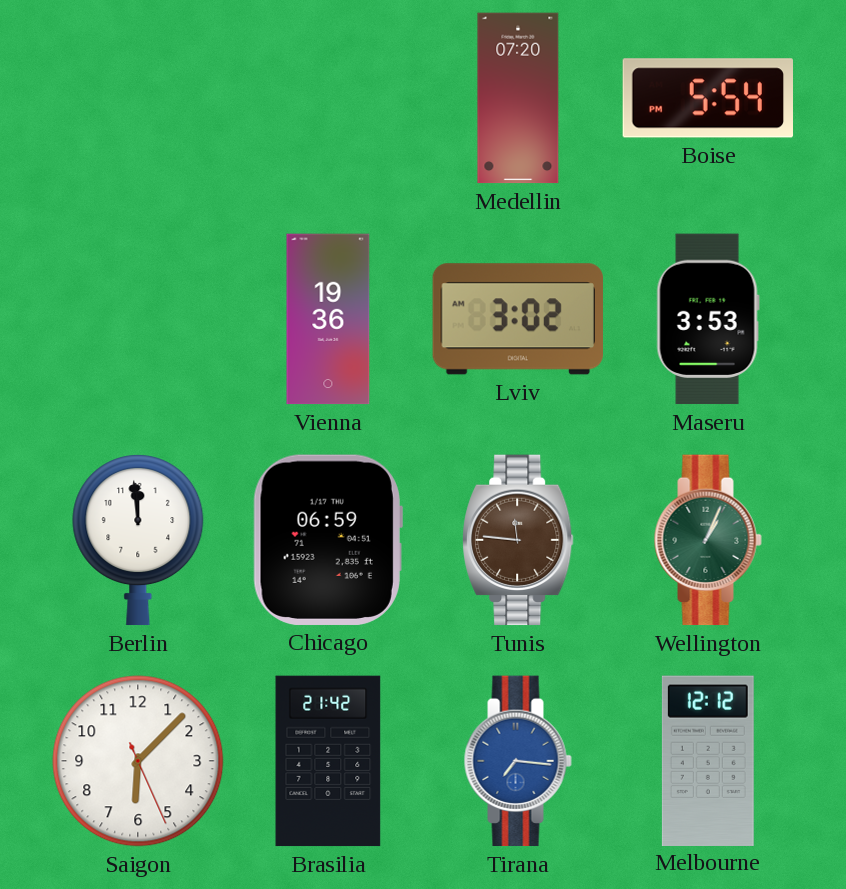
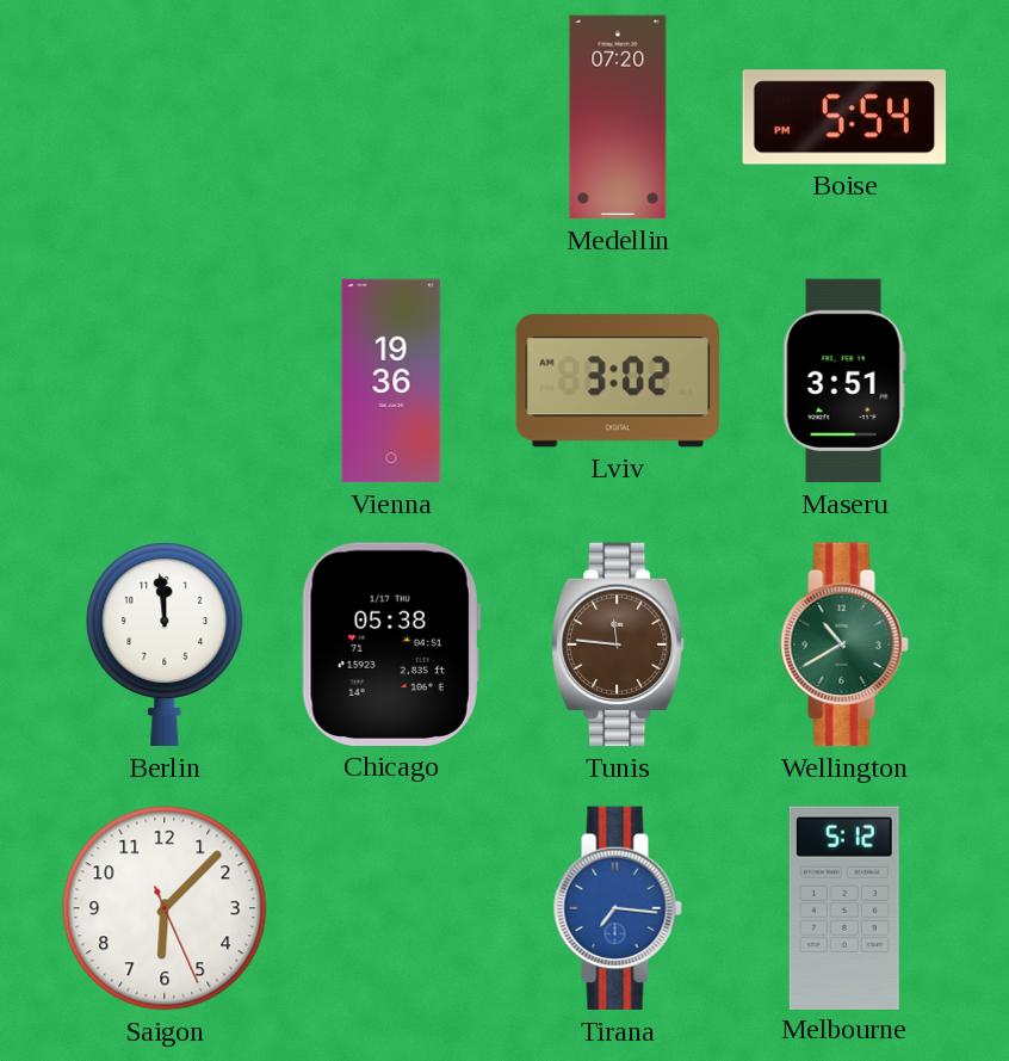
Maseru: 3:53 -> 3:51
Chicago: 06:59 -> 05:38
Wellington: 1:04 -> 10:40
Brasilia: 21:42 -> none
Melbourne: 12:12 -> 5:12
